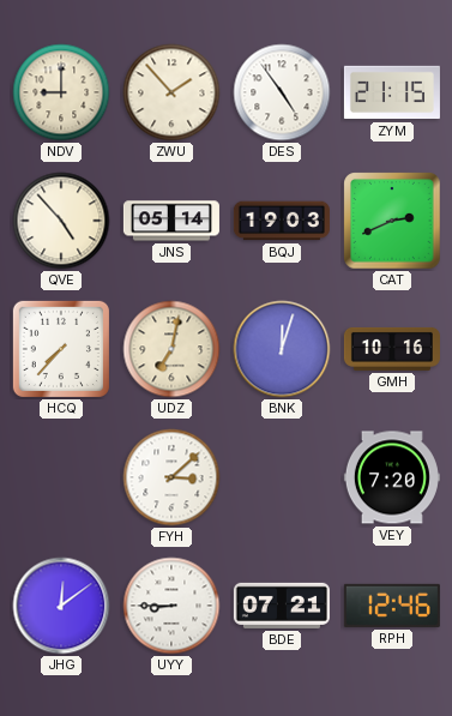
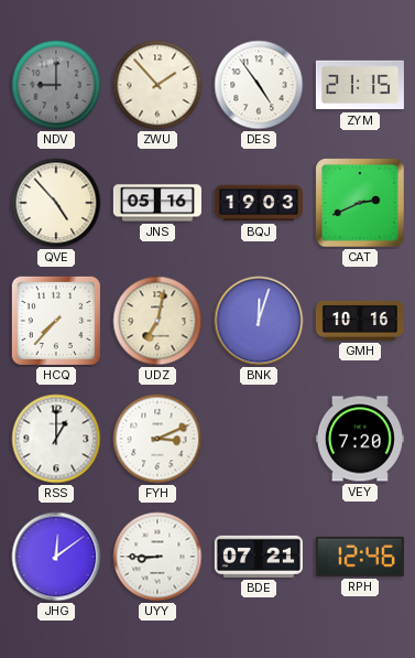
NDV dial: cream -> grey
JNS: 05:14 -> 05:16
RSS: none -> 1:00
FYH: 3:08 -> 3:11
